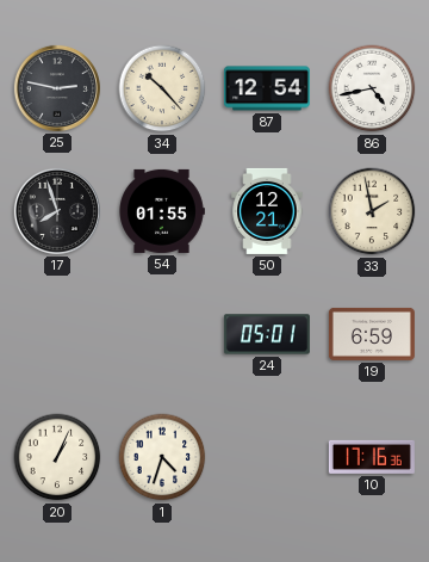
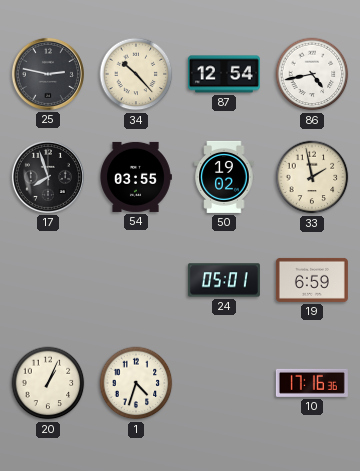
54: 01:55 -> 03:55
50: 12:21 -> 19:02
